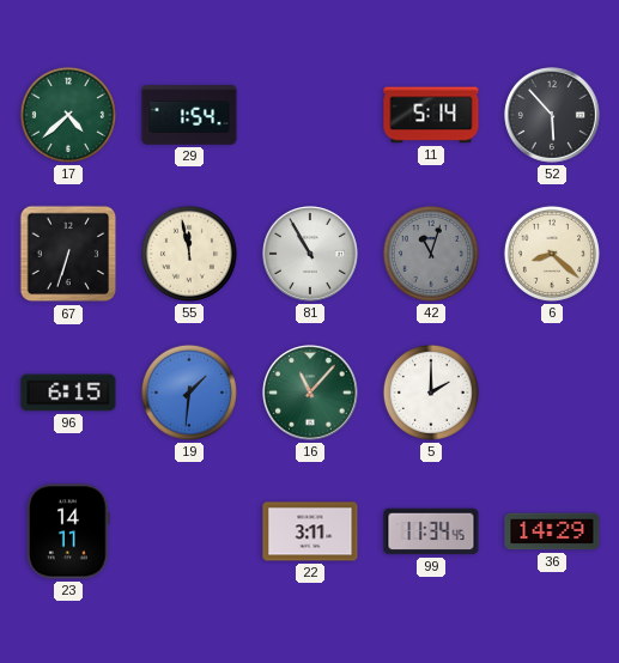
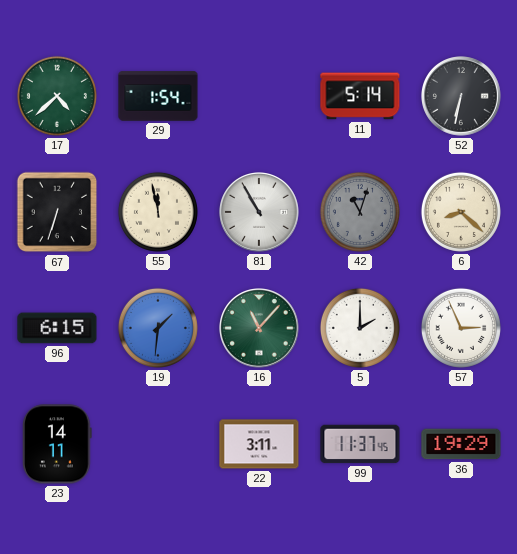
52: 5:53 -> 6:32
57: none -> 2:56
99: 11:34 -> 11:37
36: 14:29 -> 19:29
